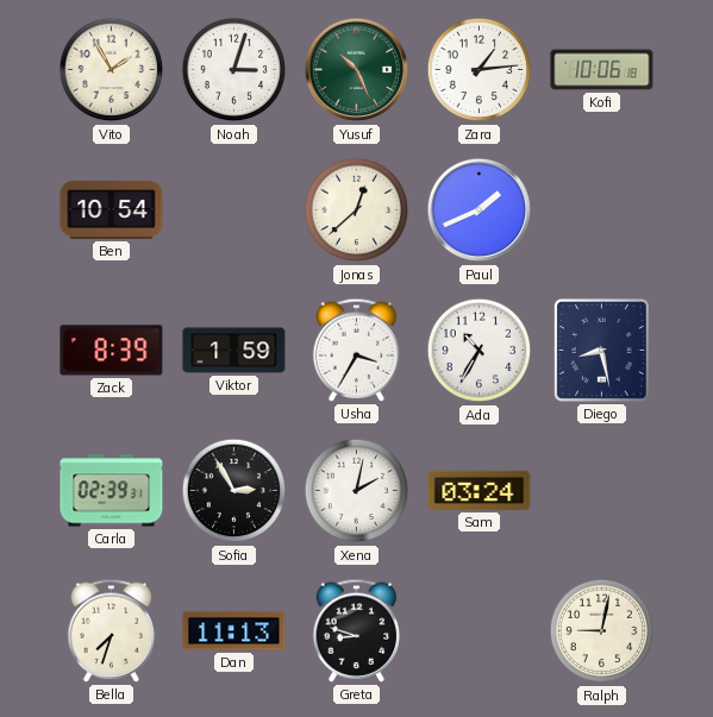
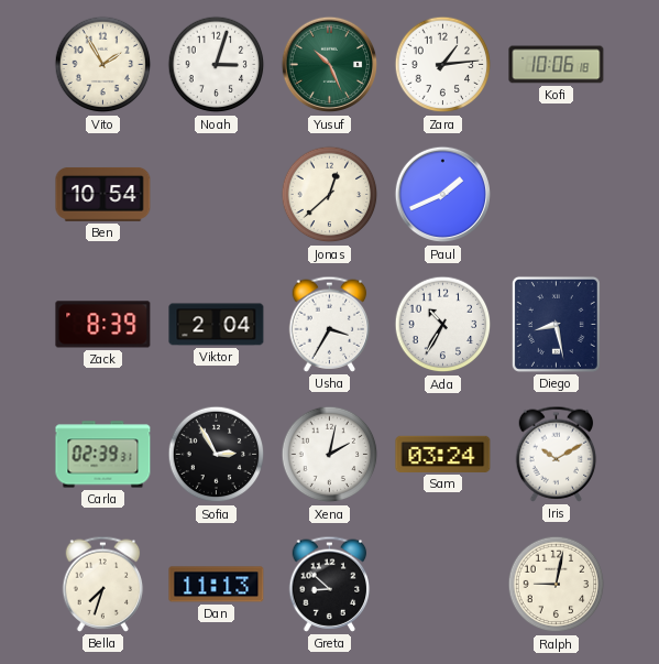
Viktor: 1:59 -> 2:04
Iris: none -> 10:10
Greta: 8:48 -> 8:52
